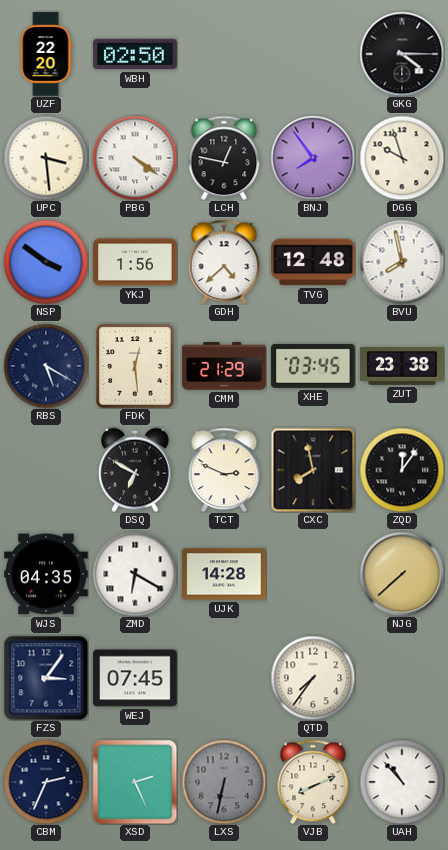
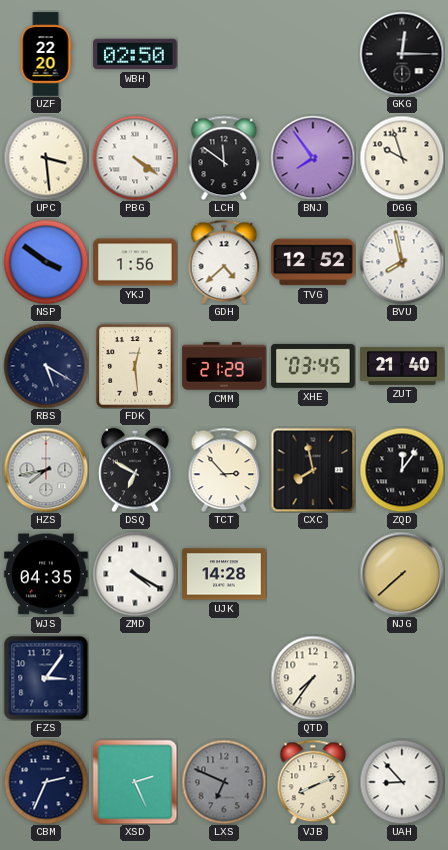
GKG: 4:15 -> 12:15
LCH: 12:47 -> 11:51
TVG: 12:48 -> 12:52
ZUT: 23:38 -> 21:40
HZS: none -> 7:43
TCT: 2:49 -> 2:53
ZMD: 6:20 -> 4:20
WEJ: 07:45 -> none
LXS: 6:32 -> 6:49
UAH: 10:53 -> 8:53
